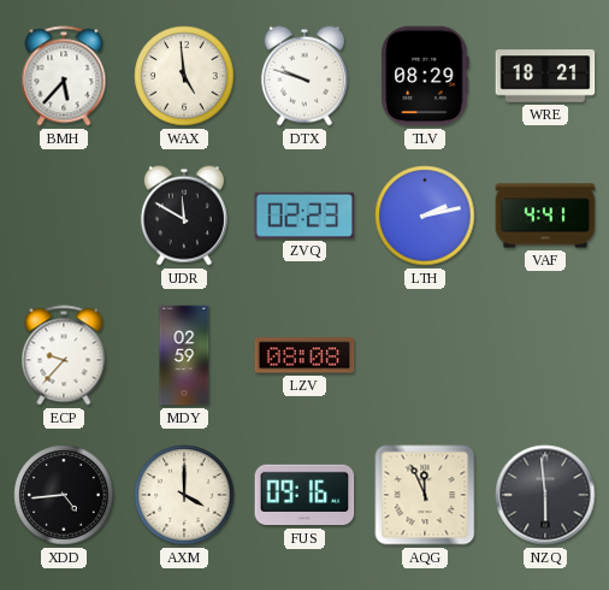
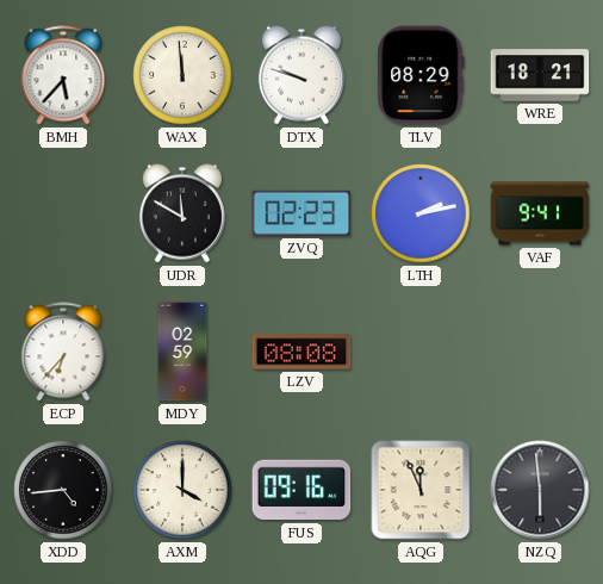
WAX: 4:59 -> 11:59
VAF: 4:41 -> 9:41
ECP: 9:37 -> 6:37
